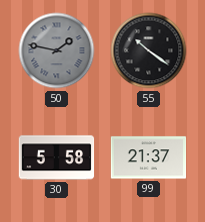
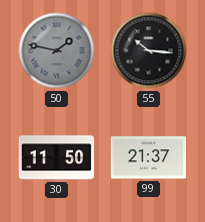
55: 10:21 -> 10:16
30: 5:58 -> 11:50
